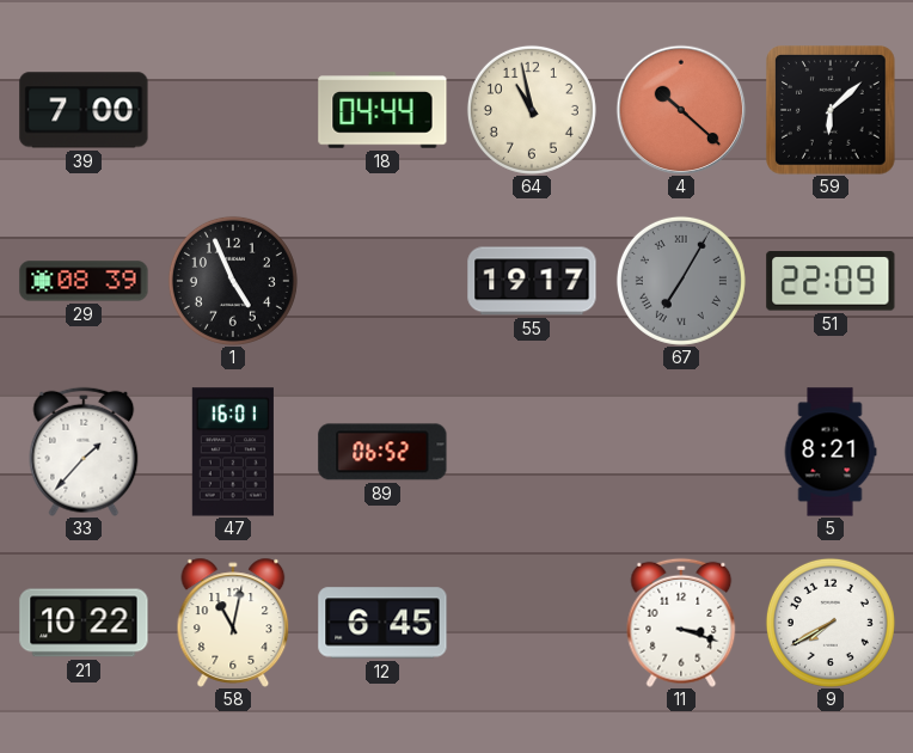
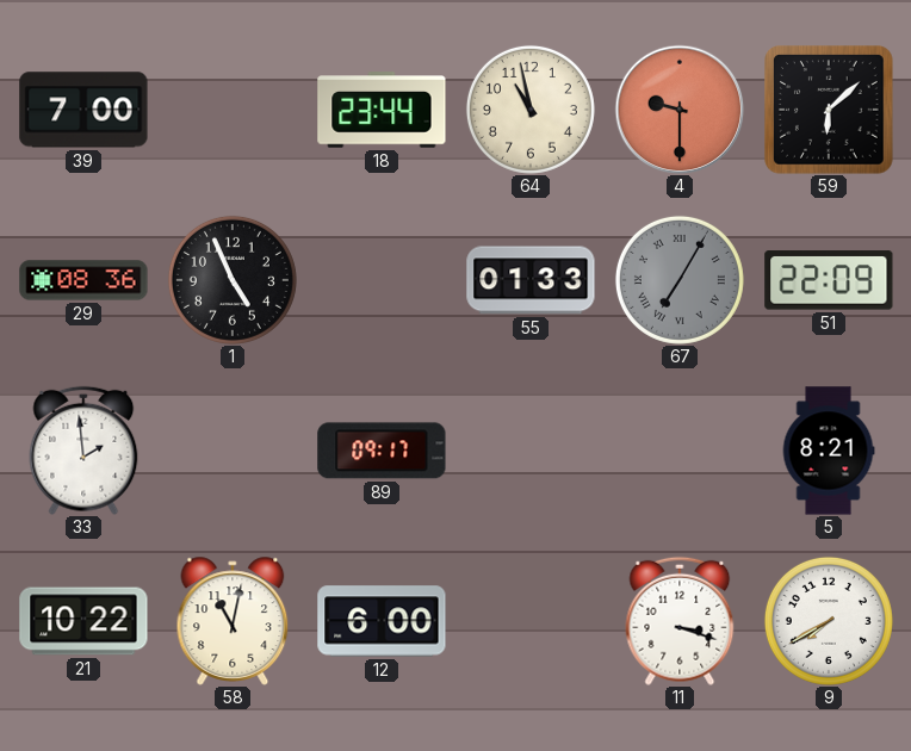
18: 04:44 -> 23:44
4: 10:22 -> 9:30
29: 08:39 -> 08:36
55: 19:17 -> 01:33
33: 1:37 -> 1:59
47: 16:01 -> none
89: 06:52 -> 09:17
12: 6:45 -> 6:00
